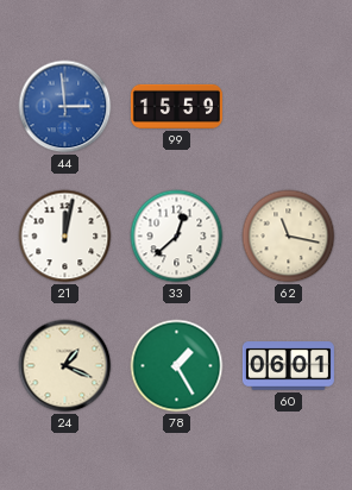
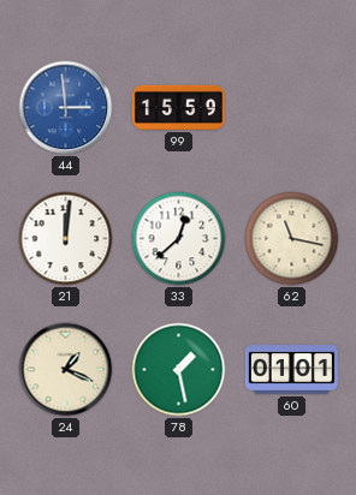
21: 12:02 -> 12:01
78: 1:25 -> 1:28
60: 06:01 -> 01:01
